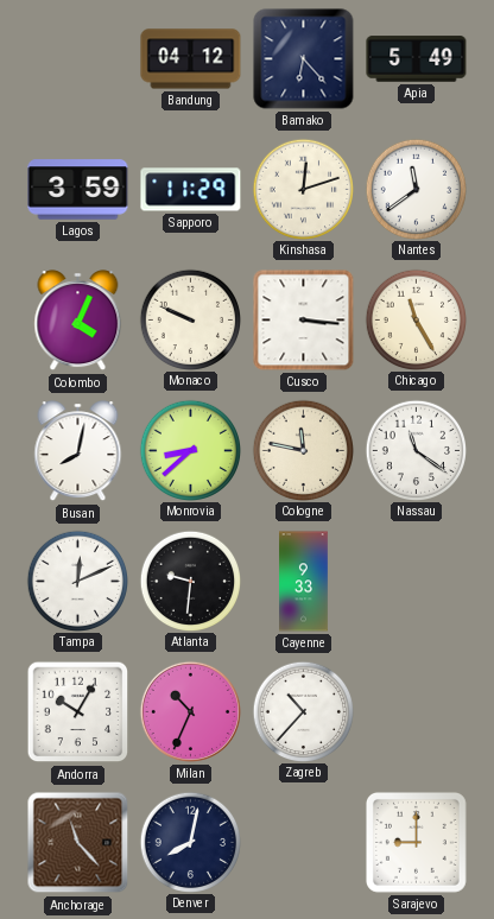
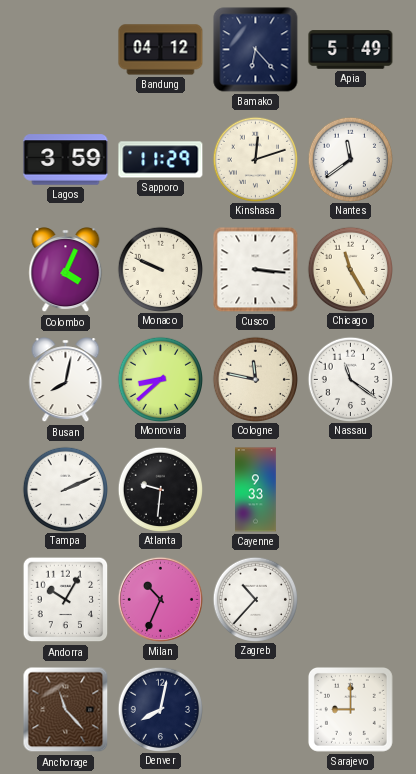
Tampa: 12:11 -> 2:11
